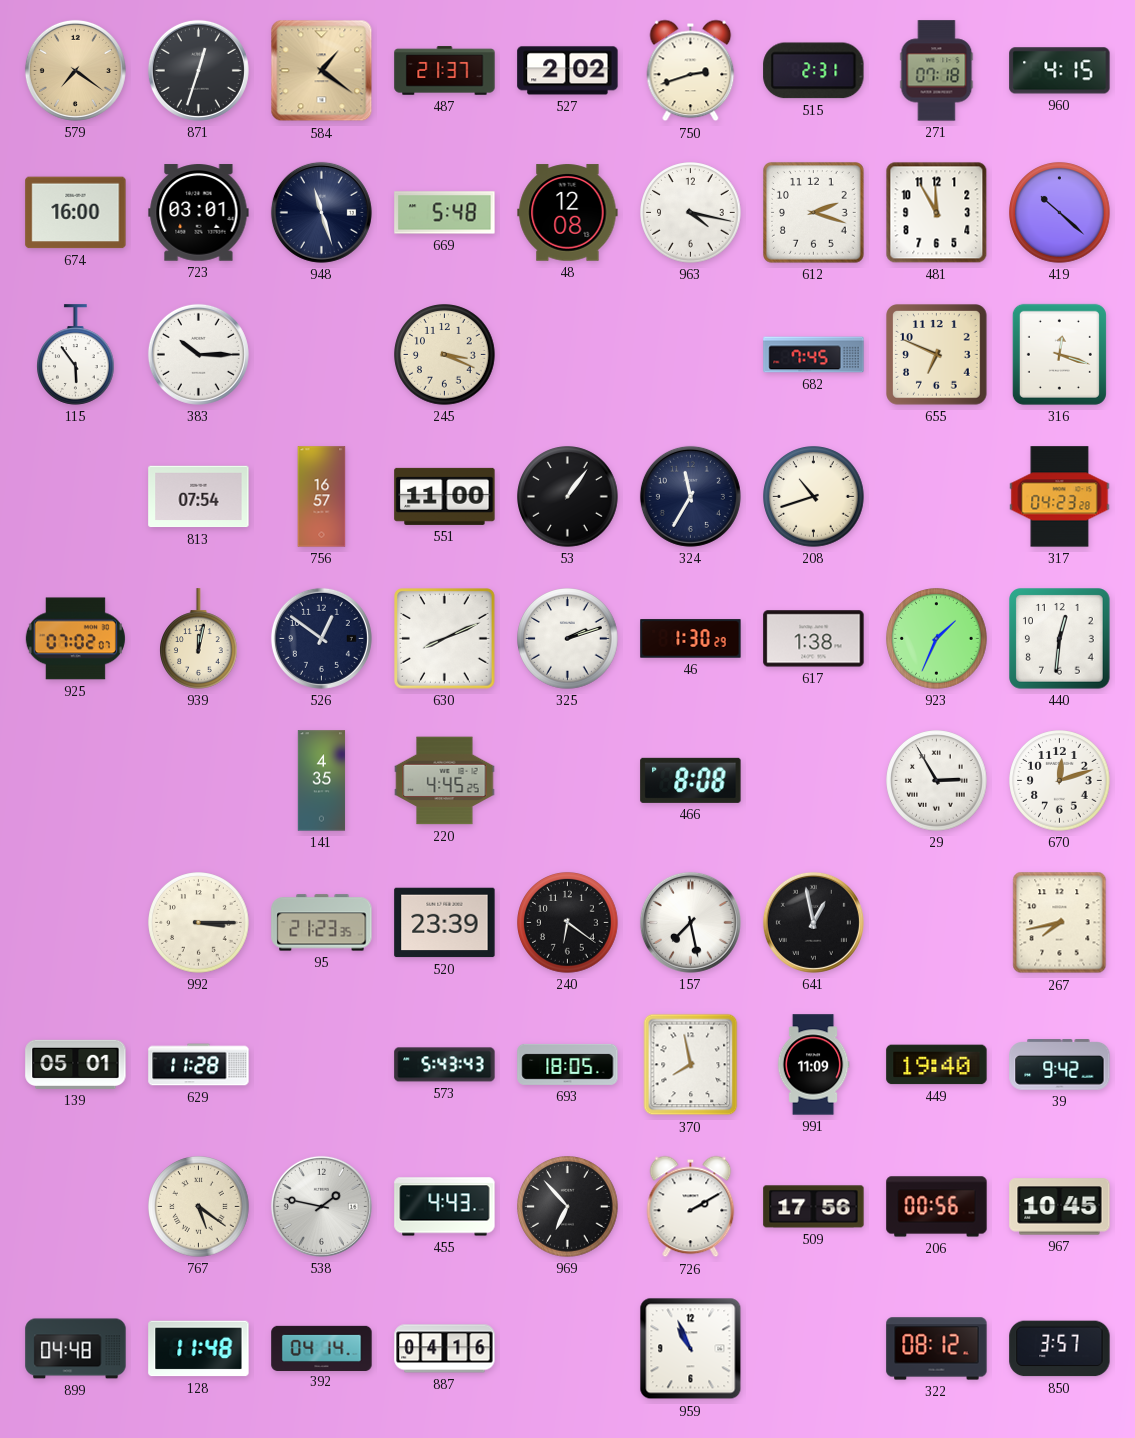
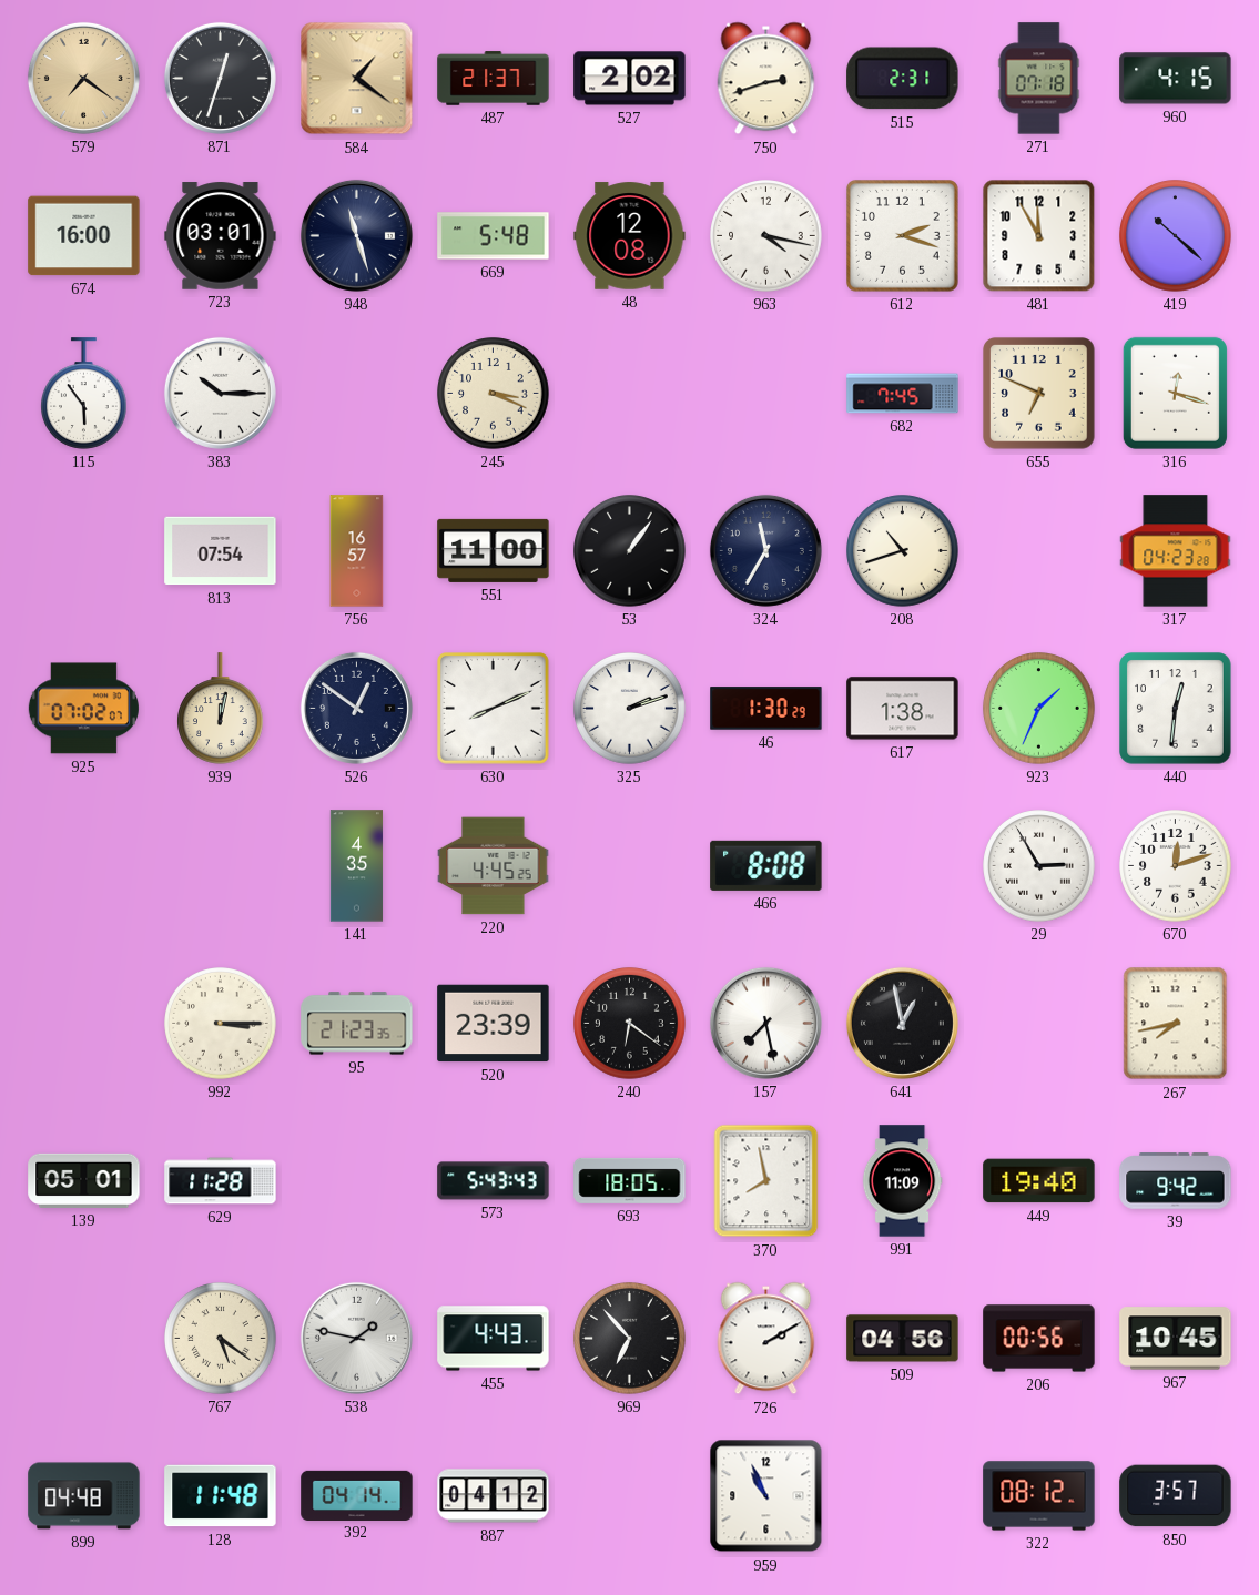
509: 17:56 -> 04:56
887: 04:16 -> 04:12
